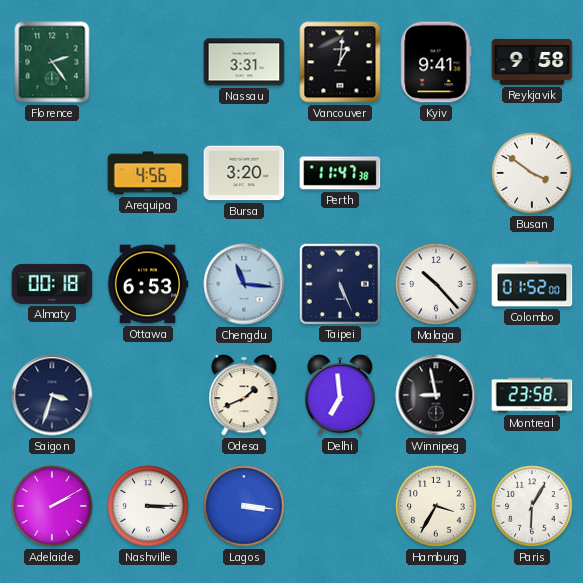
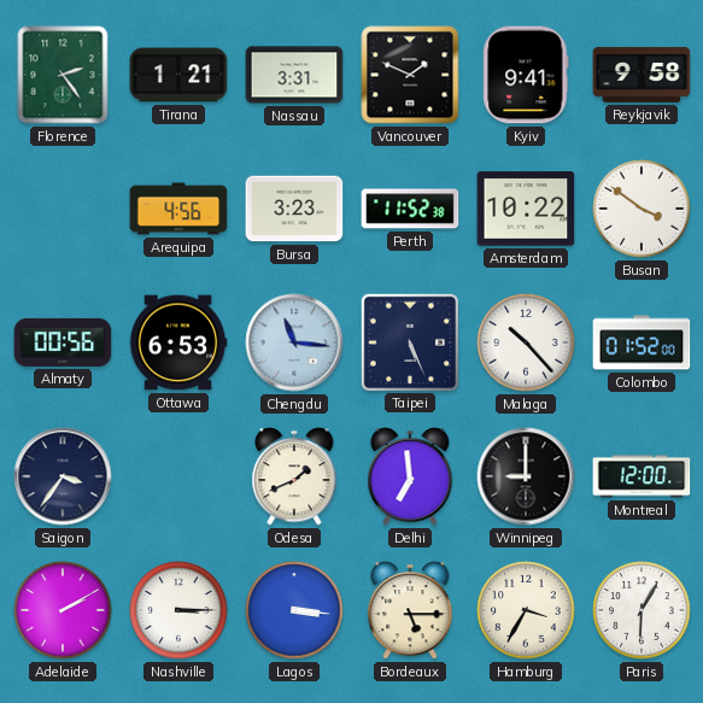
Tirana: none -> 1:21
Vancouver: 1:01 -> 1:49
Bursa: 3:20 -> 3:23
Perth: 11:47 -> 11:52
Amsterdam: none -> 10:22
Almaty: 00:18 -> 00:56
Saigon: 3:33 -> 3:36
Winnipeg: 8:58 -> 9:00
Montreal: 23:58 -> 12:00
Bordeaux: none -> 5:15
